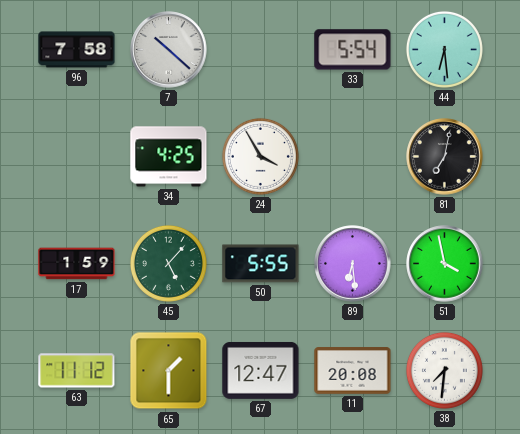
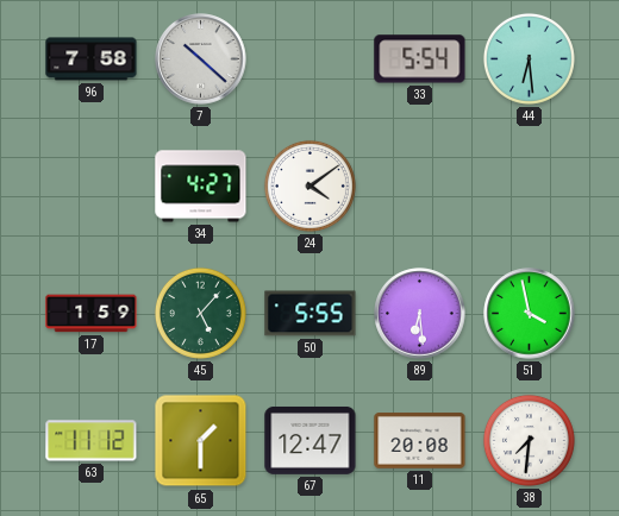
34: 4:25 -> 4:27
24: 3:55 -> 4:09
81: 7:02 -> none
